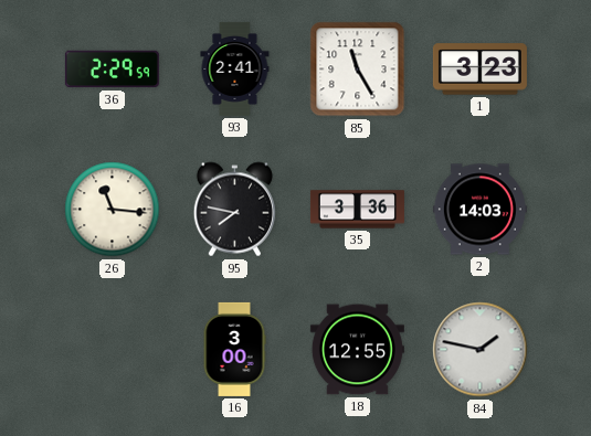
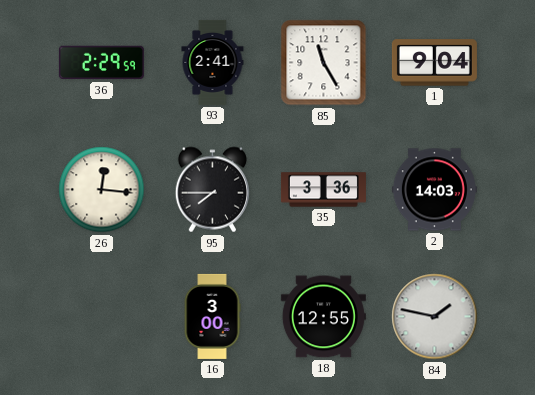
1: 3:23 -> 9:04
26: 11:16 -> 12:16
95: 7:47 -> 7:45
